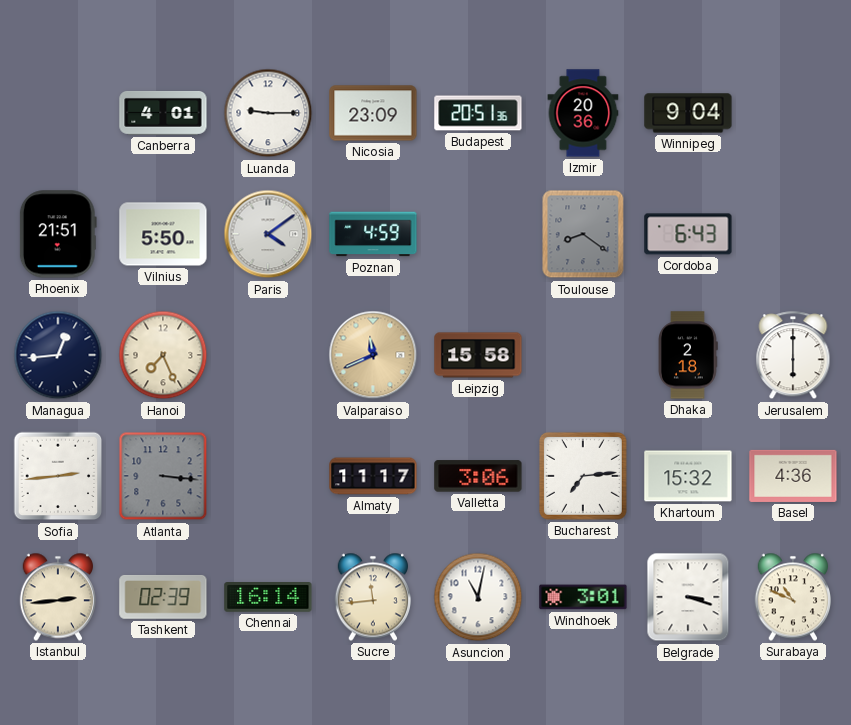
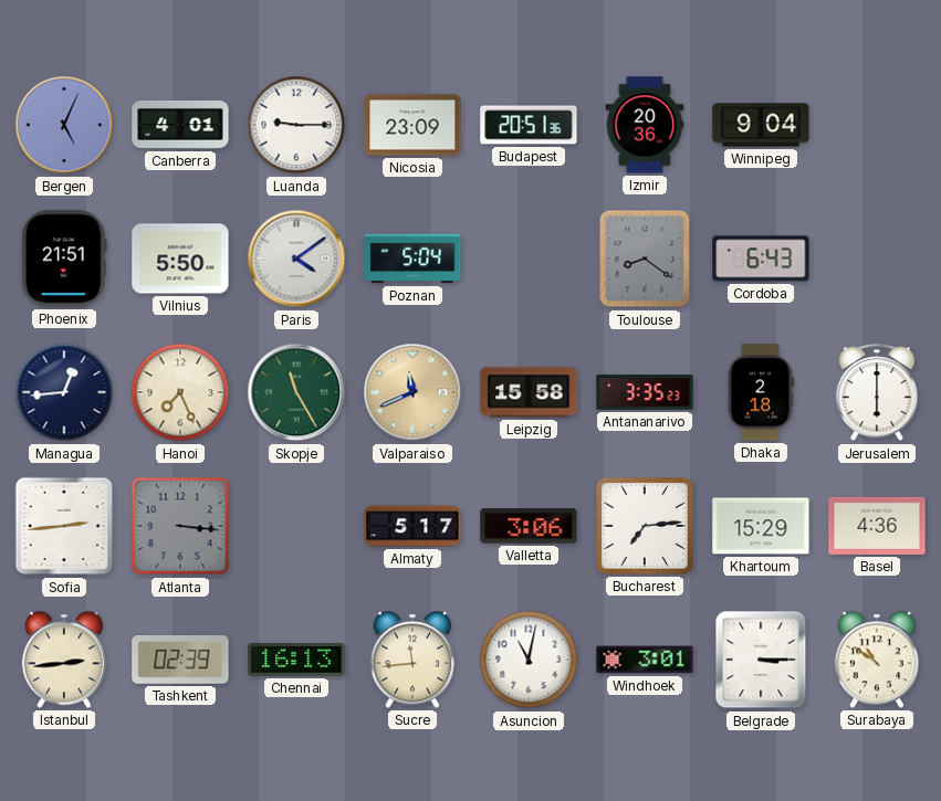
Bergen: none -> 5:04
Poznan: 4:59 -> 5:04
Skopje: none -> 11:25
Antananarivo: none -> 3:35
Almaty: 11:17 -> 5:17
Khartoum: 15:32 -> 15:29
Chennai: 16:14 -> 16:13
Belgrade: 3:18 -> 3:15
Surabaya: 10:49 -> 10:51
